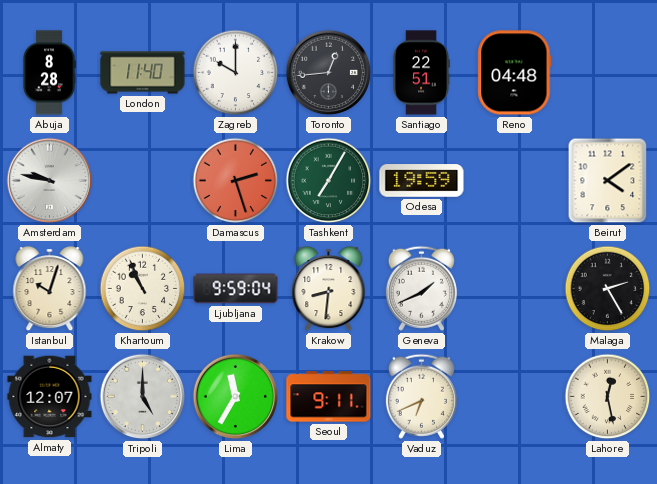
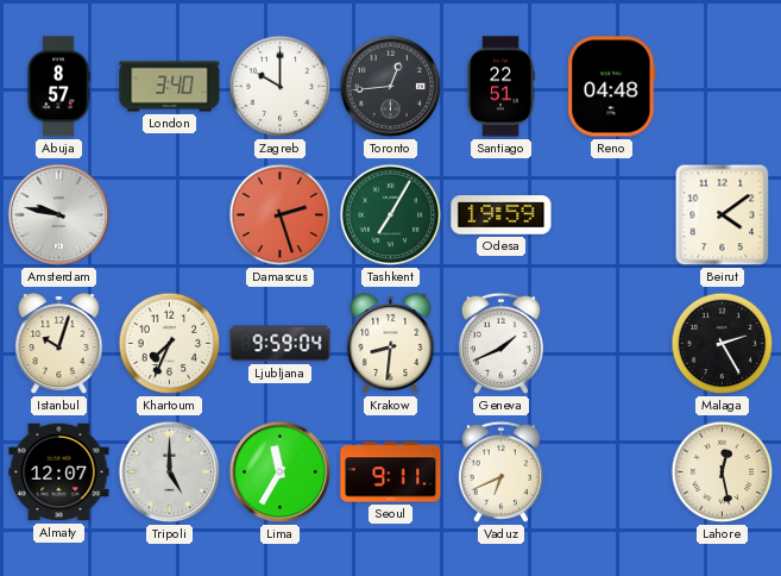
Abuja: 8:28 -> 8:57
London: 11:40 -> 3:40
Khartoum: 10:56 -> 7:34
